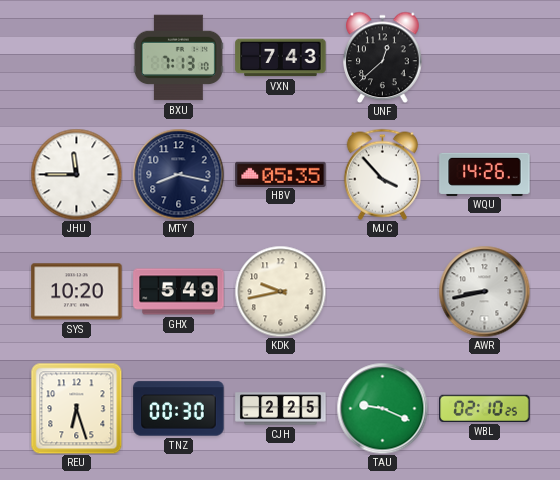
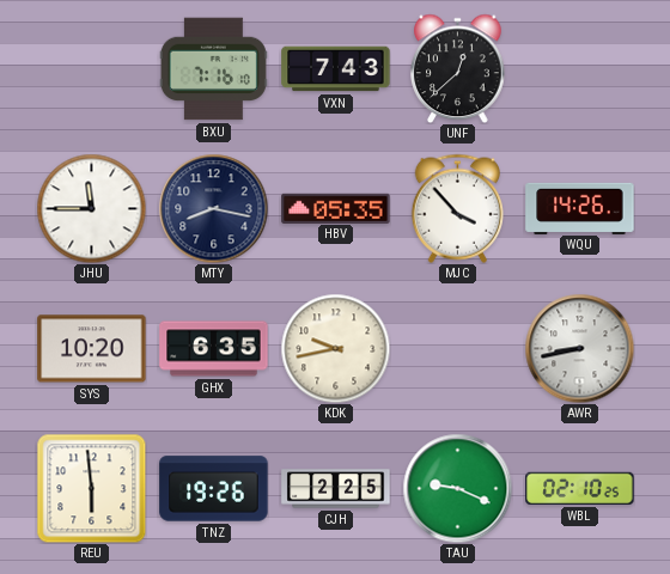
BXU: 7:13 -> 7:16
GHX: 5:49 -> 6:35
REU: 6:27 -> 5:59
TNZ: 00:30 -> 19:26
